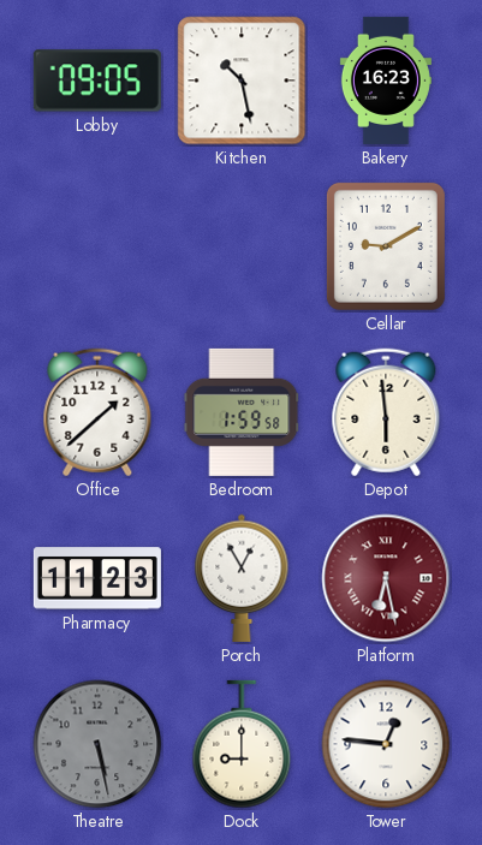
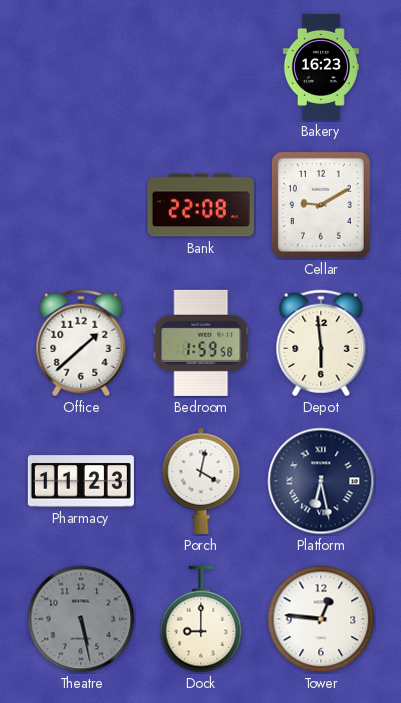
Lobby: 09:05 -> none
Kitchen: 10:28 -> none
Bank: none -> 22:08
Porch: 12:55 -> 4:02
Platform dial: burgundy -> navy
